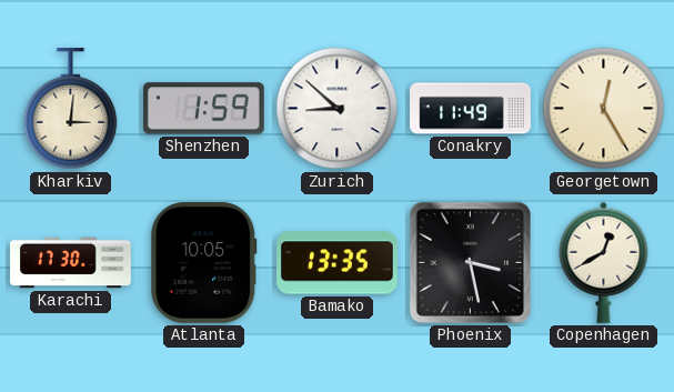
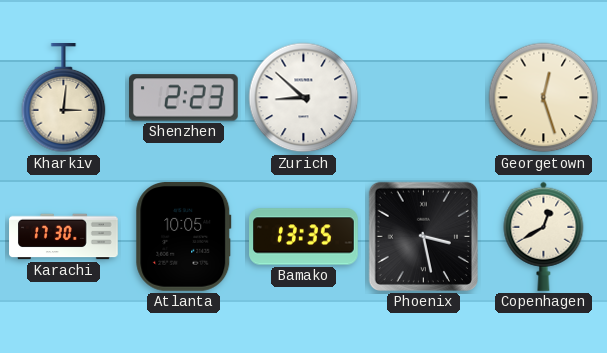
Shenzhen: 1:59 -> 2:23
Conakry: 11:49 -> none
Georgetown: 12:25 -> 12:27
